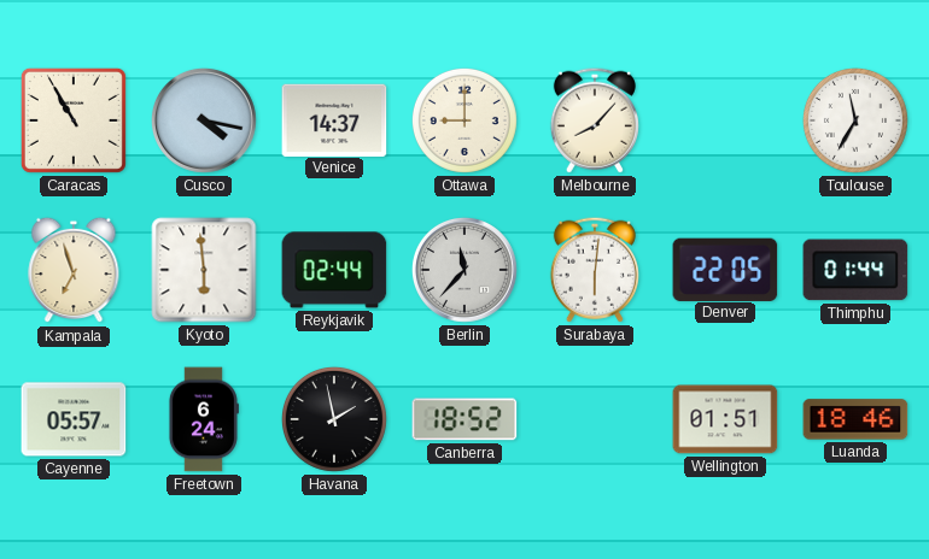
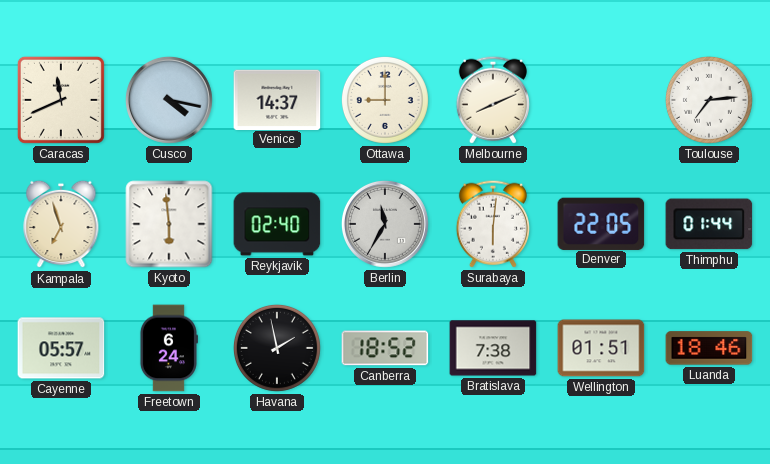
Caracas: 10:55 -> 11:41
Melbourne: 8:07 -> 8:11
Toulouse: 11:35 -> 7:14
Reykjavik: 02:44 -> 02:40
Berlin: 11:37 -> 11:35
Bratislava: none -> 7:38
